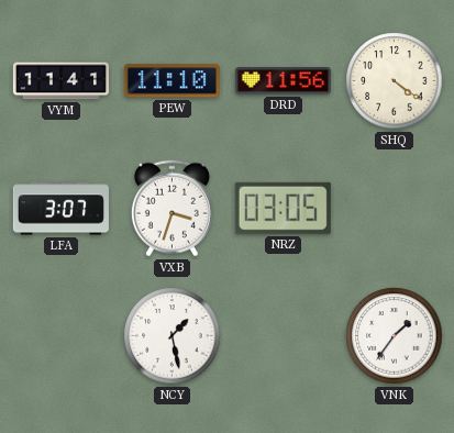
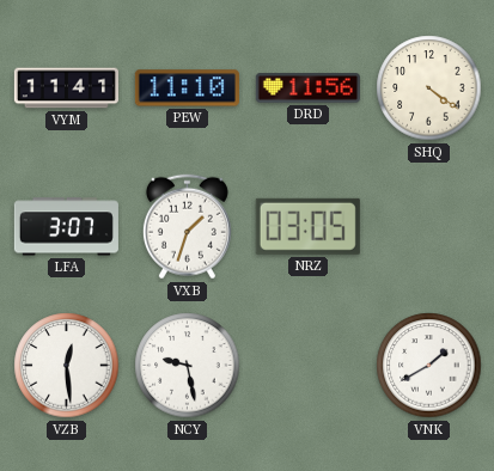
VXB: 3:33 -> 1:33
VZB: none -> 12:29
NCY: 1:28 -> 9:28
VNK: 1:36 -> 1:40
